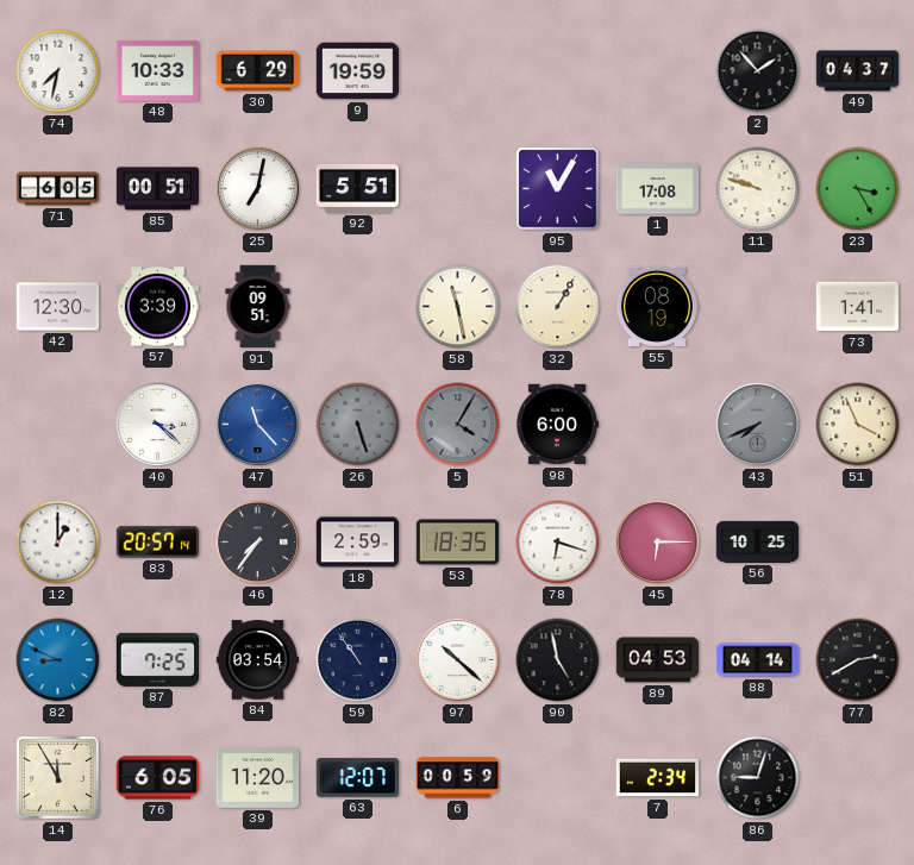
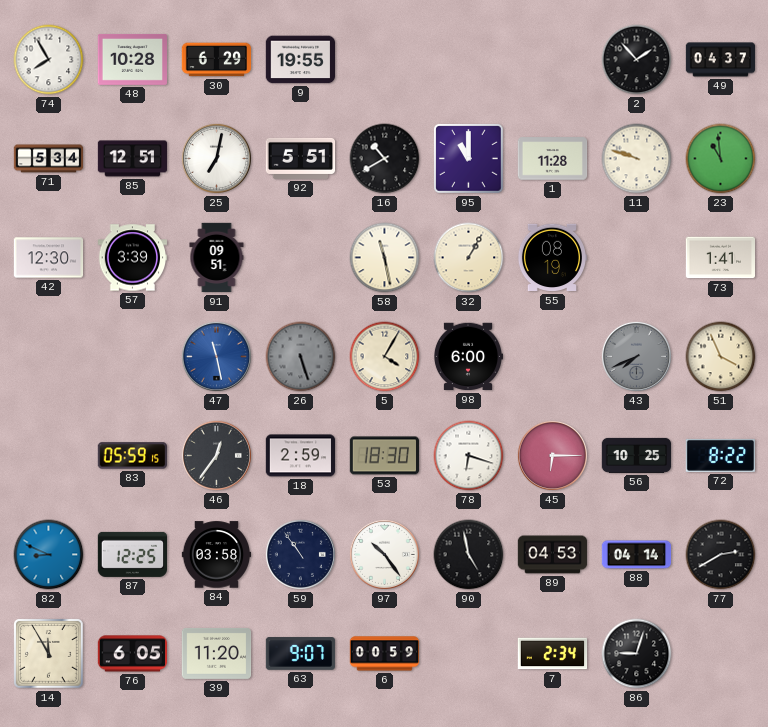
74: 7:32 -> 7:55
48: 10:33 -> 10:28
9: 19:59 -> 19:55
71: 6:05 -> 5:34
85: 00:51 -> 12:51
16: none -> 10:40
95: 11:05 -> 11:00
1: 17:08 -> 11:28
23: 3:25 -> 10:59
40: 3:22 -> none
47: 11:23 -> 11:28
5 dial: grey -> cream
12: 1:00 -> none
83: 20:57 -> 05:59
46: 7:36 -> 12:36
53: 18:35 -> 18:30
72: none -> 8:22
87: 7:25 -> 12:25
84: 03:54 -> 03:58
97: 10:22 -> 10:24
63: 12:07 -> 9:07
